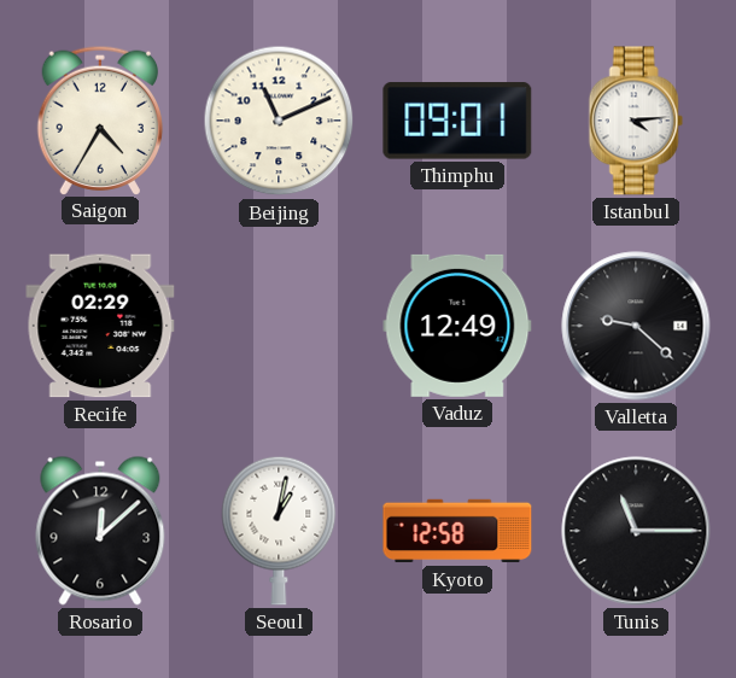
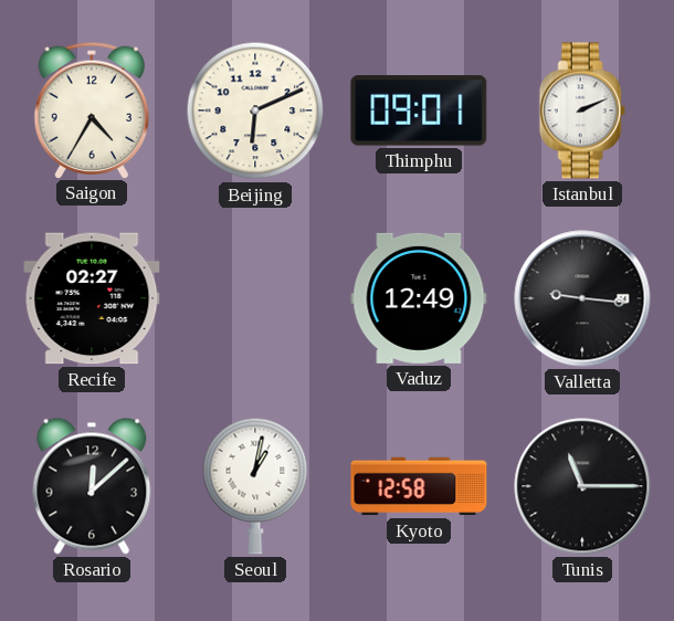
Beijing: 11:11 -> 6:11
Istanbul: 4:14 -> 2:11
Recife: 02:29 -> 02:27
Valletta: 9:22 -> 9:16
